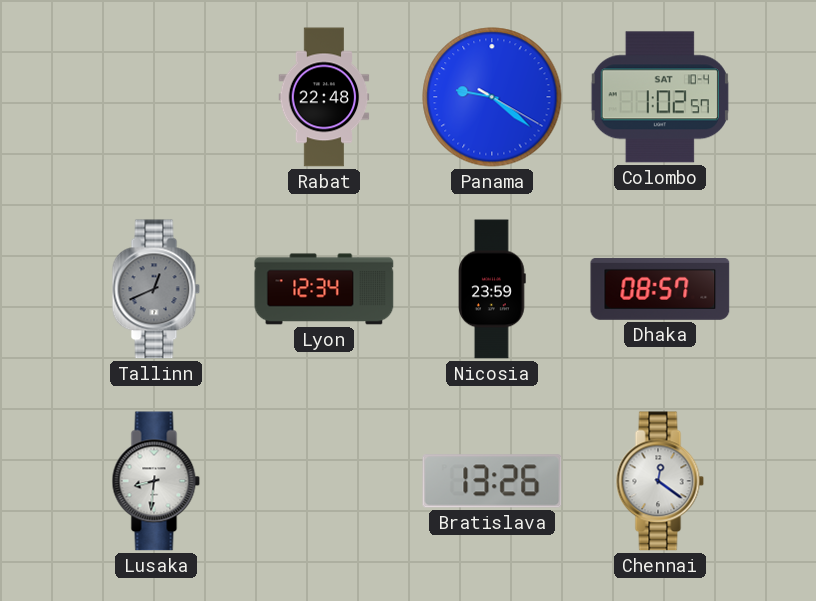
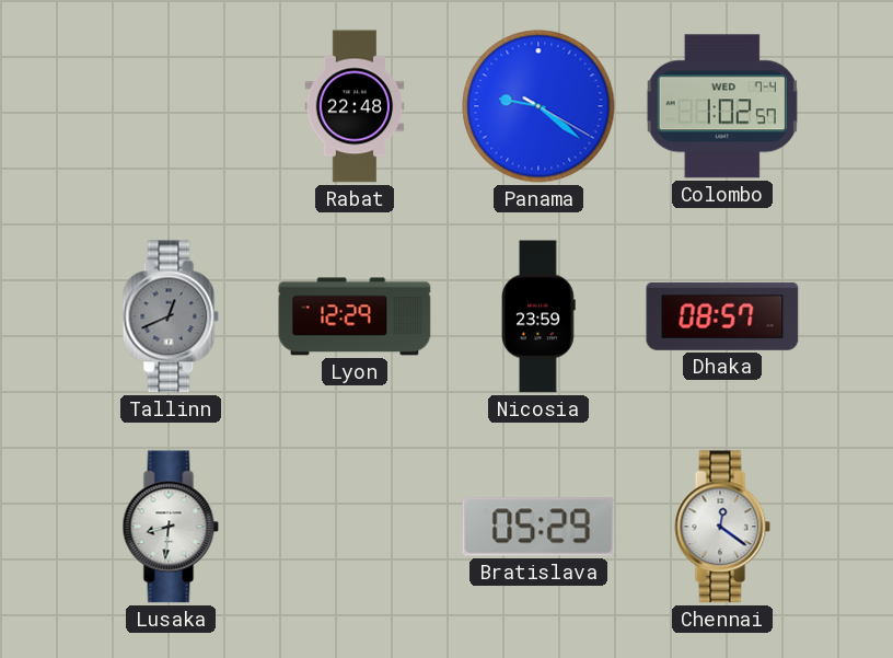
Colombo date: SAT 10-4 -> WED 7-4
Lyon: 12:34 -> 12:29
Bratislava: 13:26 -> 05:29
